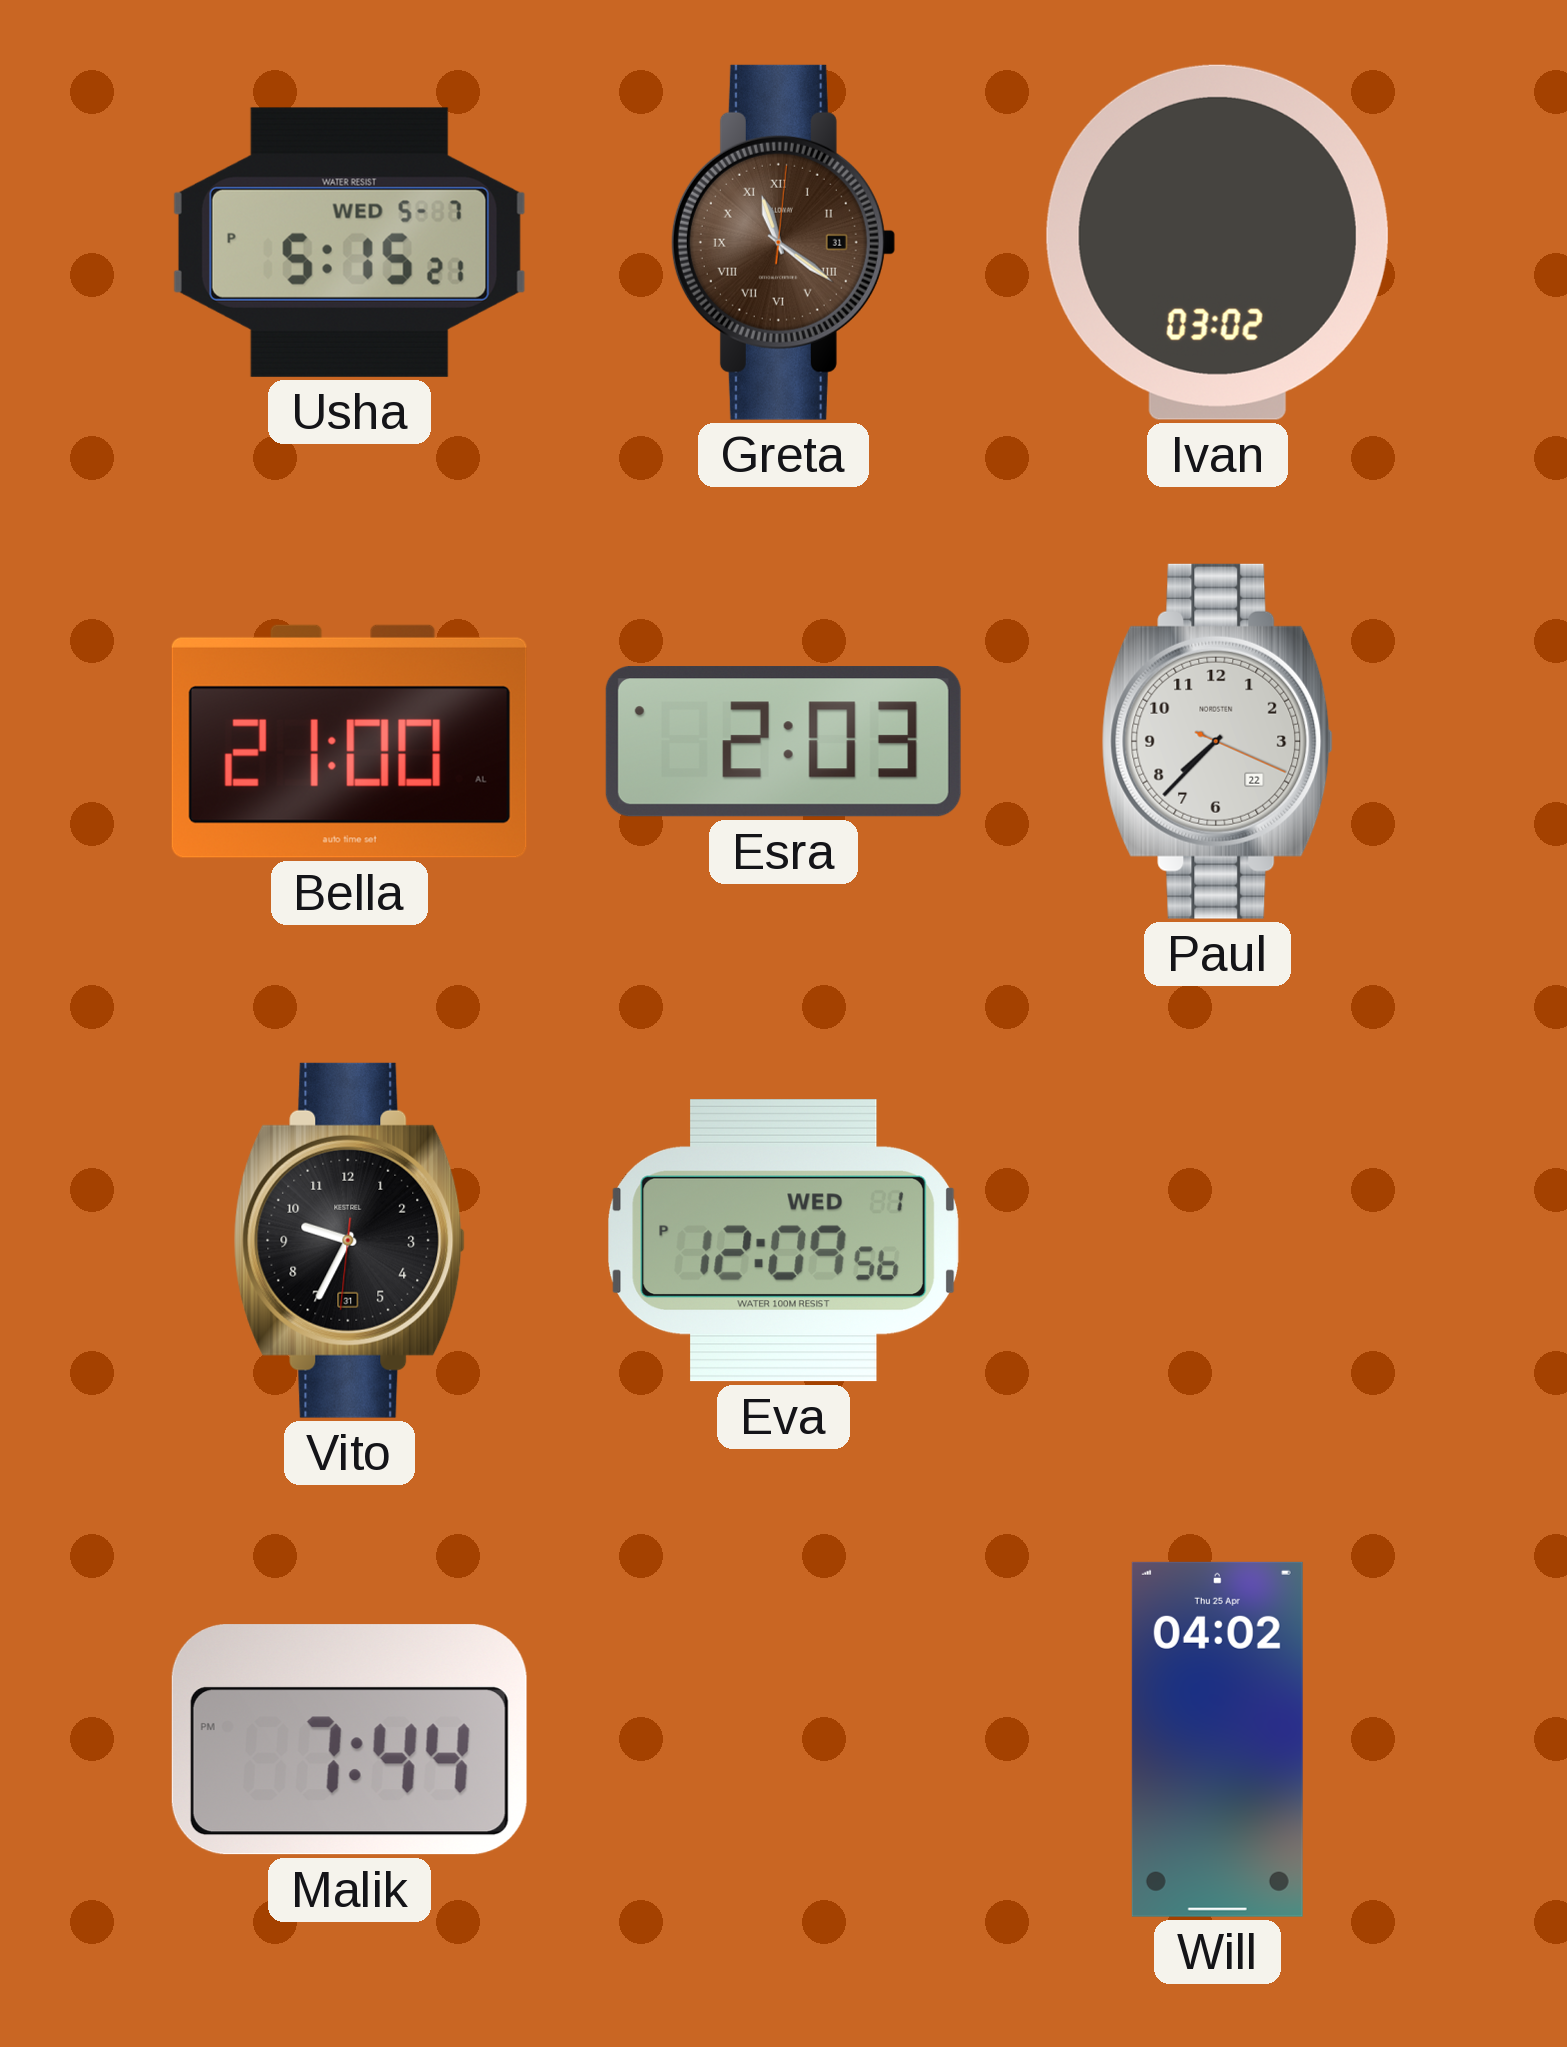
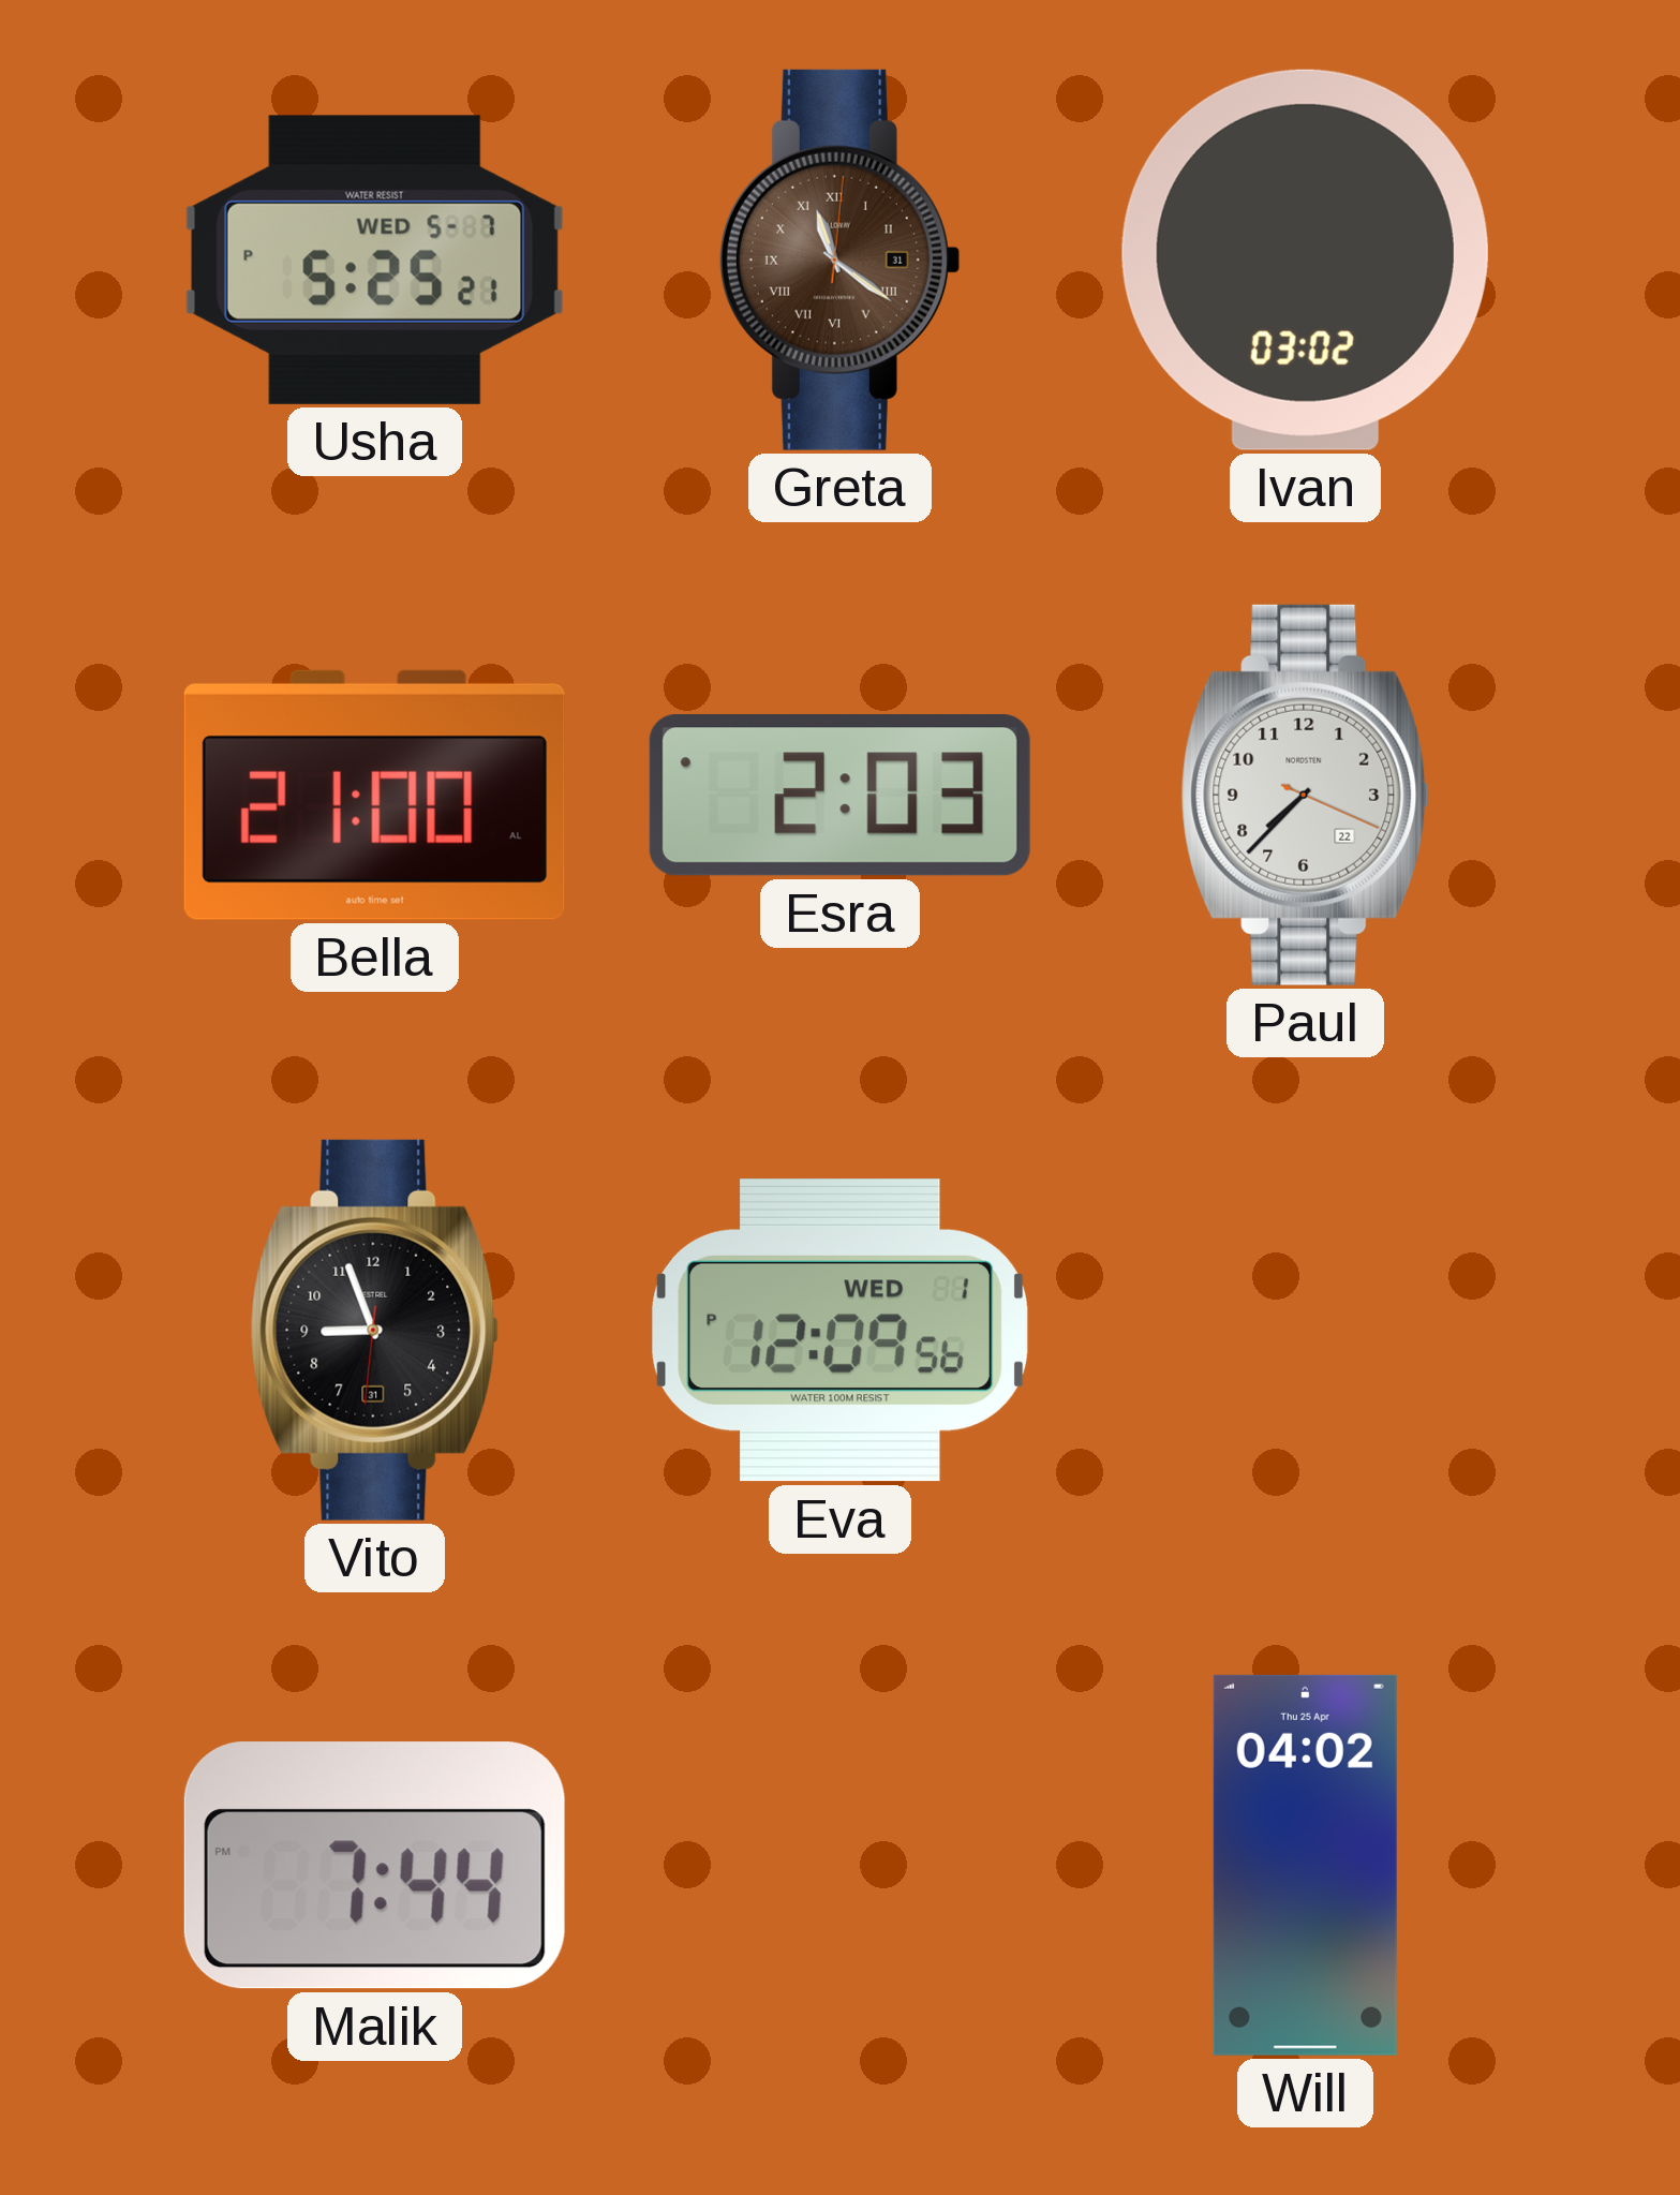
Usha: 5:15 -> 5:25
Vito: 9:34 -> 8:56
